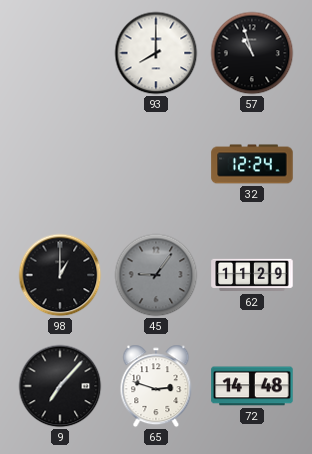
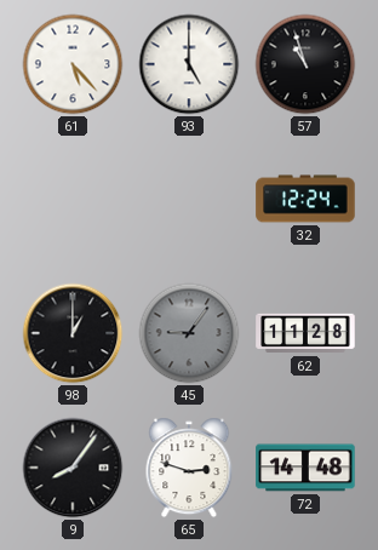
61: none -> 5:23
93: 8:00 -> 5:00
62: 11:29 -> 11:28
9: 7:07 -> 8:06
